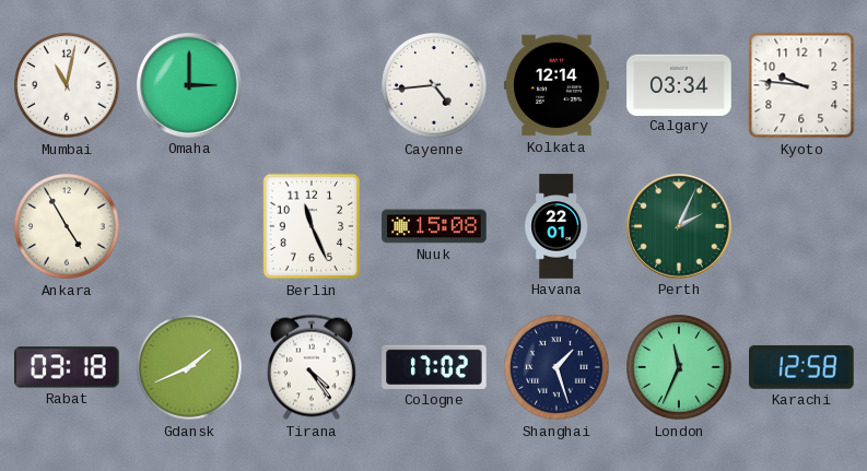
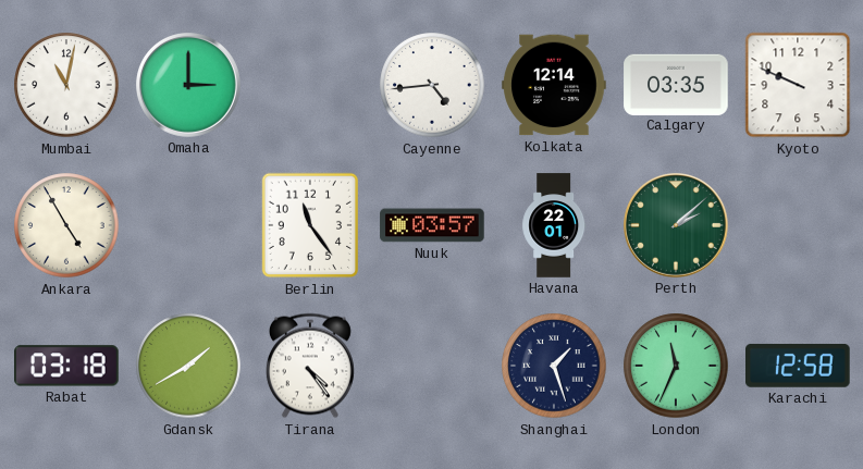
Calgary: 03:34 -> 03:35
Kyoto: 9:46 -> 9:49
Berlin: 11:26 -> 11:24
Nuuk: 15:08 -> 03:57
Perth: 2:04 -> 2:08
Gdansk: 1:41 -> 1:40
Cologne: 17:02 -> none
